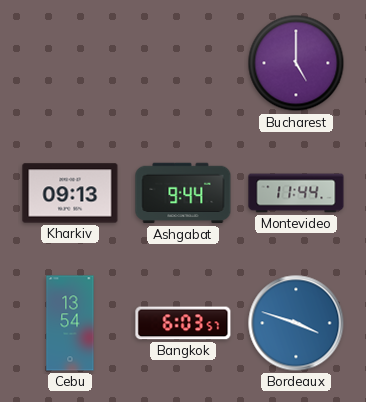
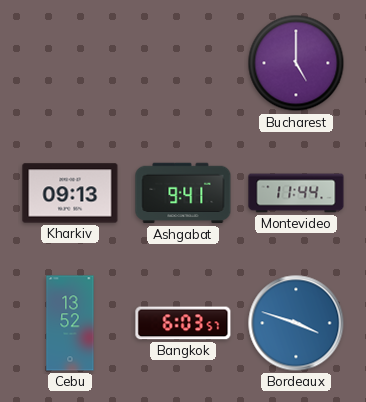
Ashgabat: 9:44 -> 9:41
Cebu: 13:54 -> 13:52
